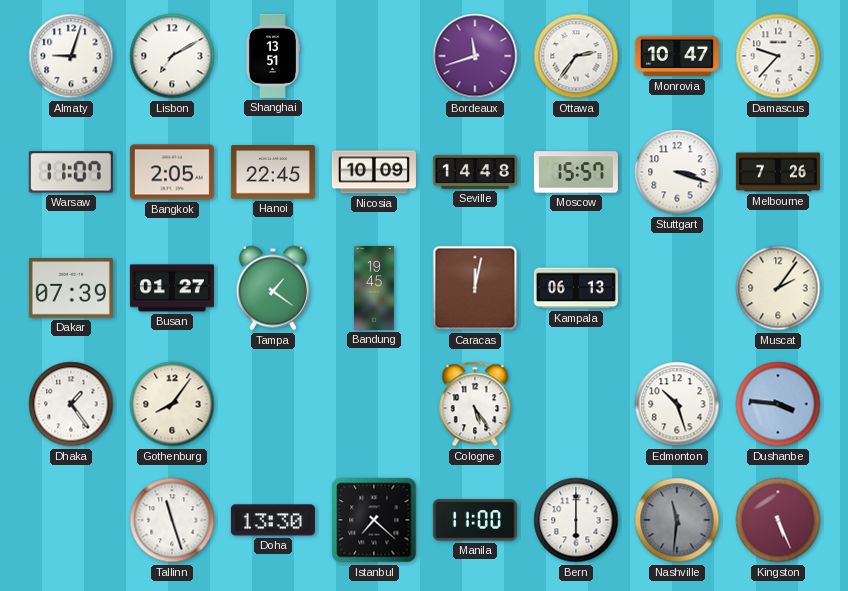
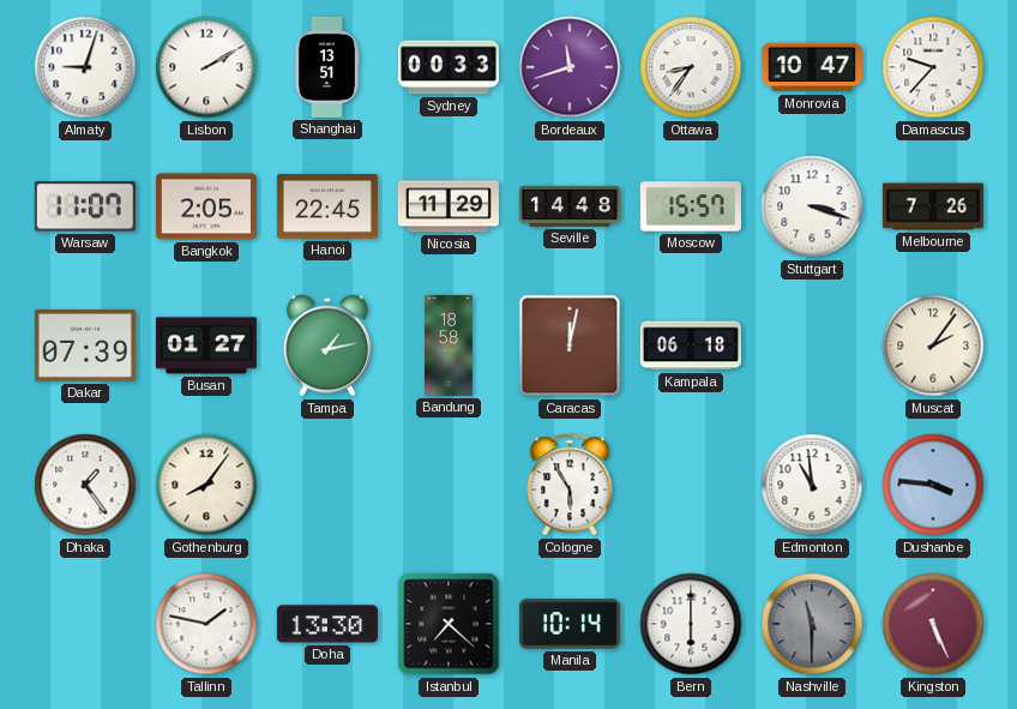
Lisbon: 7:10 -> 2:10
Sydney: none -> 00:33
Ottawa: 2:36 -> 8:36
Nicosia: 10:09 -> 11:29
Tampa: 1:21 -> 1:13
Bandung: 19:45 -> 18:58
Kampala: 06:13 -> 06:18
Cologne: 5:24 -> 5:55
Edmonton: 10:27 -> 10:59
Tallinn: 11:27 -> 1:47
Manila: 11:00 -> 10:14
Nashville: 11:31 -> 11:30
